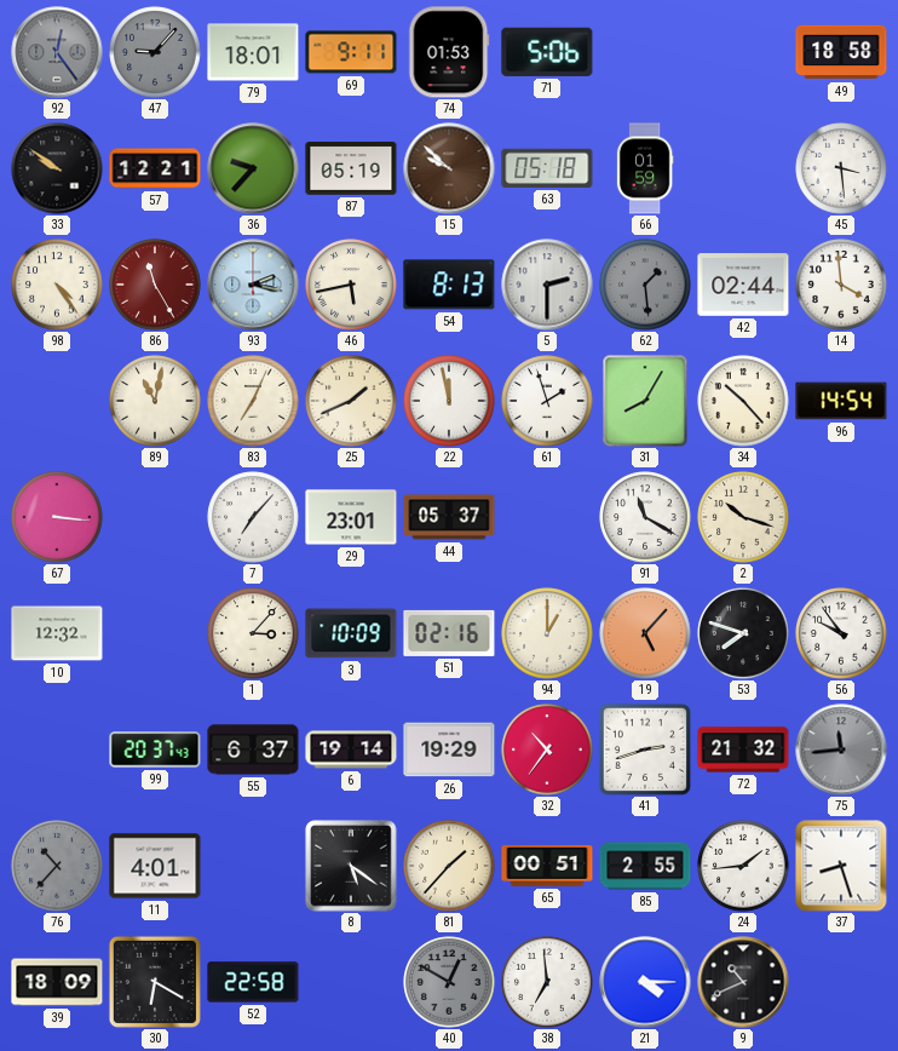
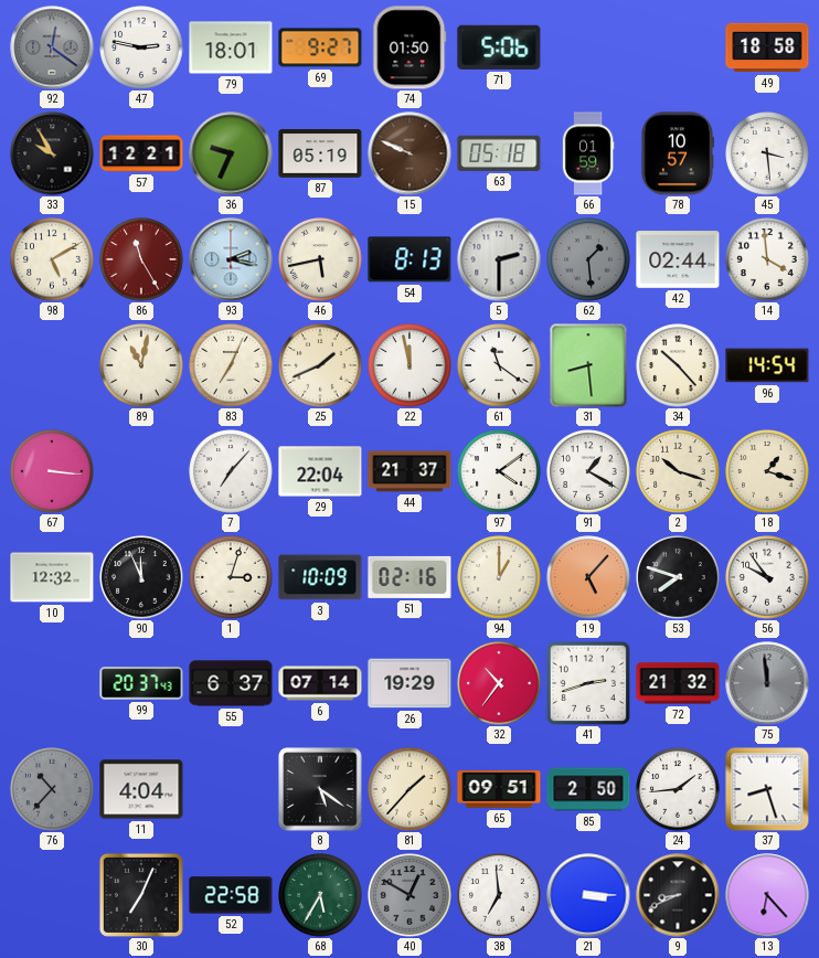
92: 12:24 -> 12:21
47: 9:07 -> 2:47
47 dial: grey -> white
69: 9:11 -> 9:27
74: 01:53 -> 01:50
33: 9:51 -> 9:55
36: 9:37 -> 9:34
15: 9:52 -> 9:49
78: none -> 10:57
98: 4:24 -> 5:10
61: 1:57 -> 11:21
31: 8:05 -> 8:29
29: 23:01 -> 22:04
44: 05:37 -> 21:37
97: none -> 4:09
91: 11:20 -> 1:20
18: none -> 1:18
90: none -> 11:56
1: 3:07 -> 3:03
6: 19:14 -> 07:14
75: 11:44 -> 11:59
11: 4:01 -> 4:04
65: 00:51 -> 09:51
85: 2:55 -> 2:50
39: 18:09 -> none
30: 6:20 -> 7:04
68: none -> 5:35
21: 4:15 -> 3:15
9: 10:41 -> 8:41
13: none -> 6:23
